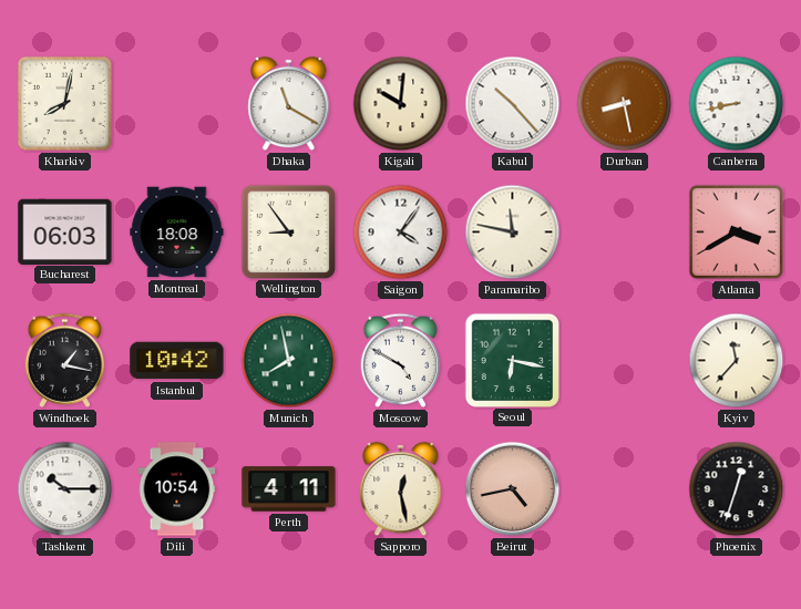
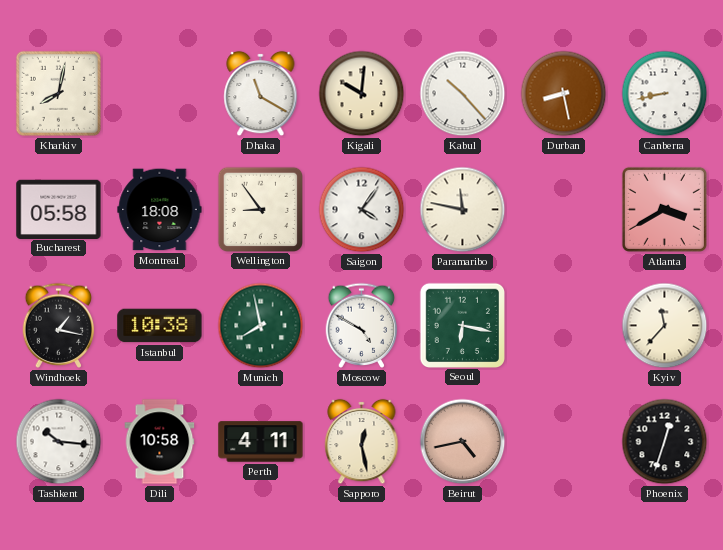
Bucharest: 06:03 -> 05:58
Istanbul: 10:42 -> 10:38
Tashkent: 10:15 -> 10:16
Dili: 10:54 -> 10:58
